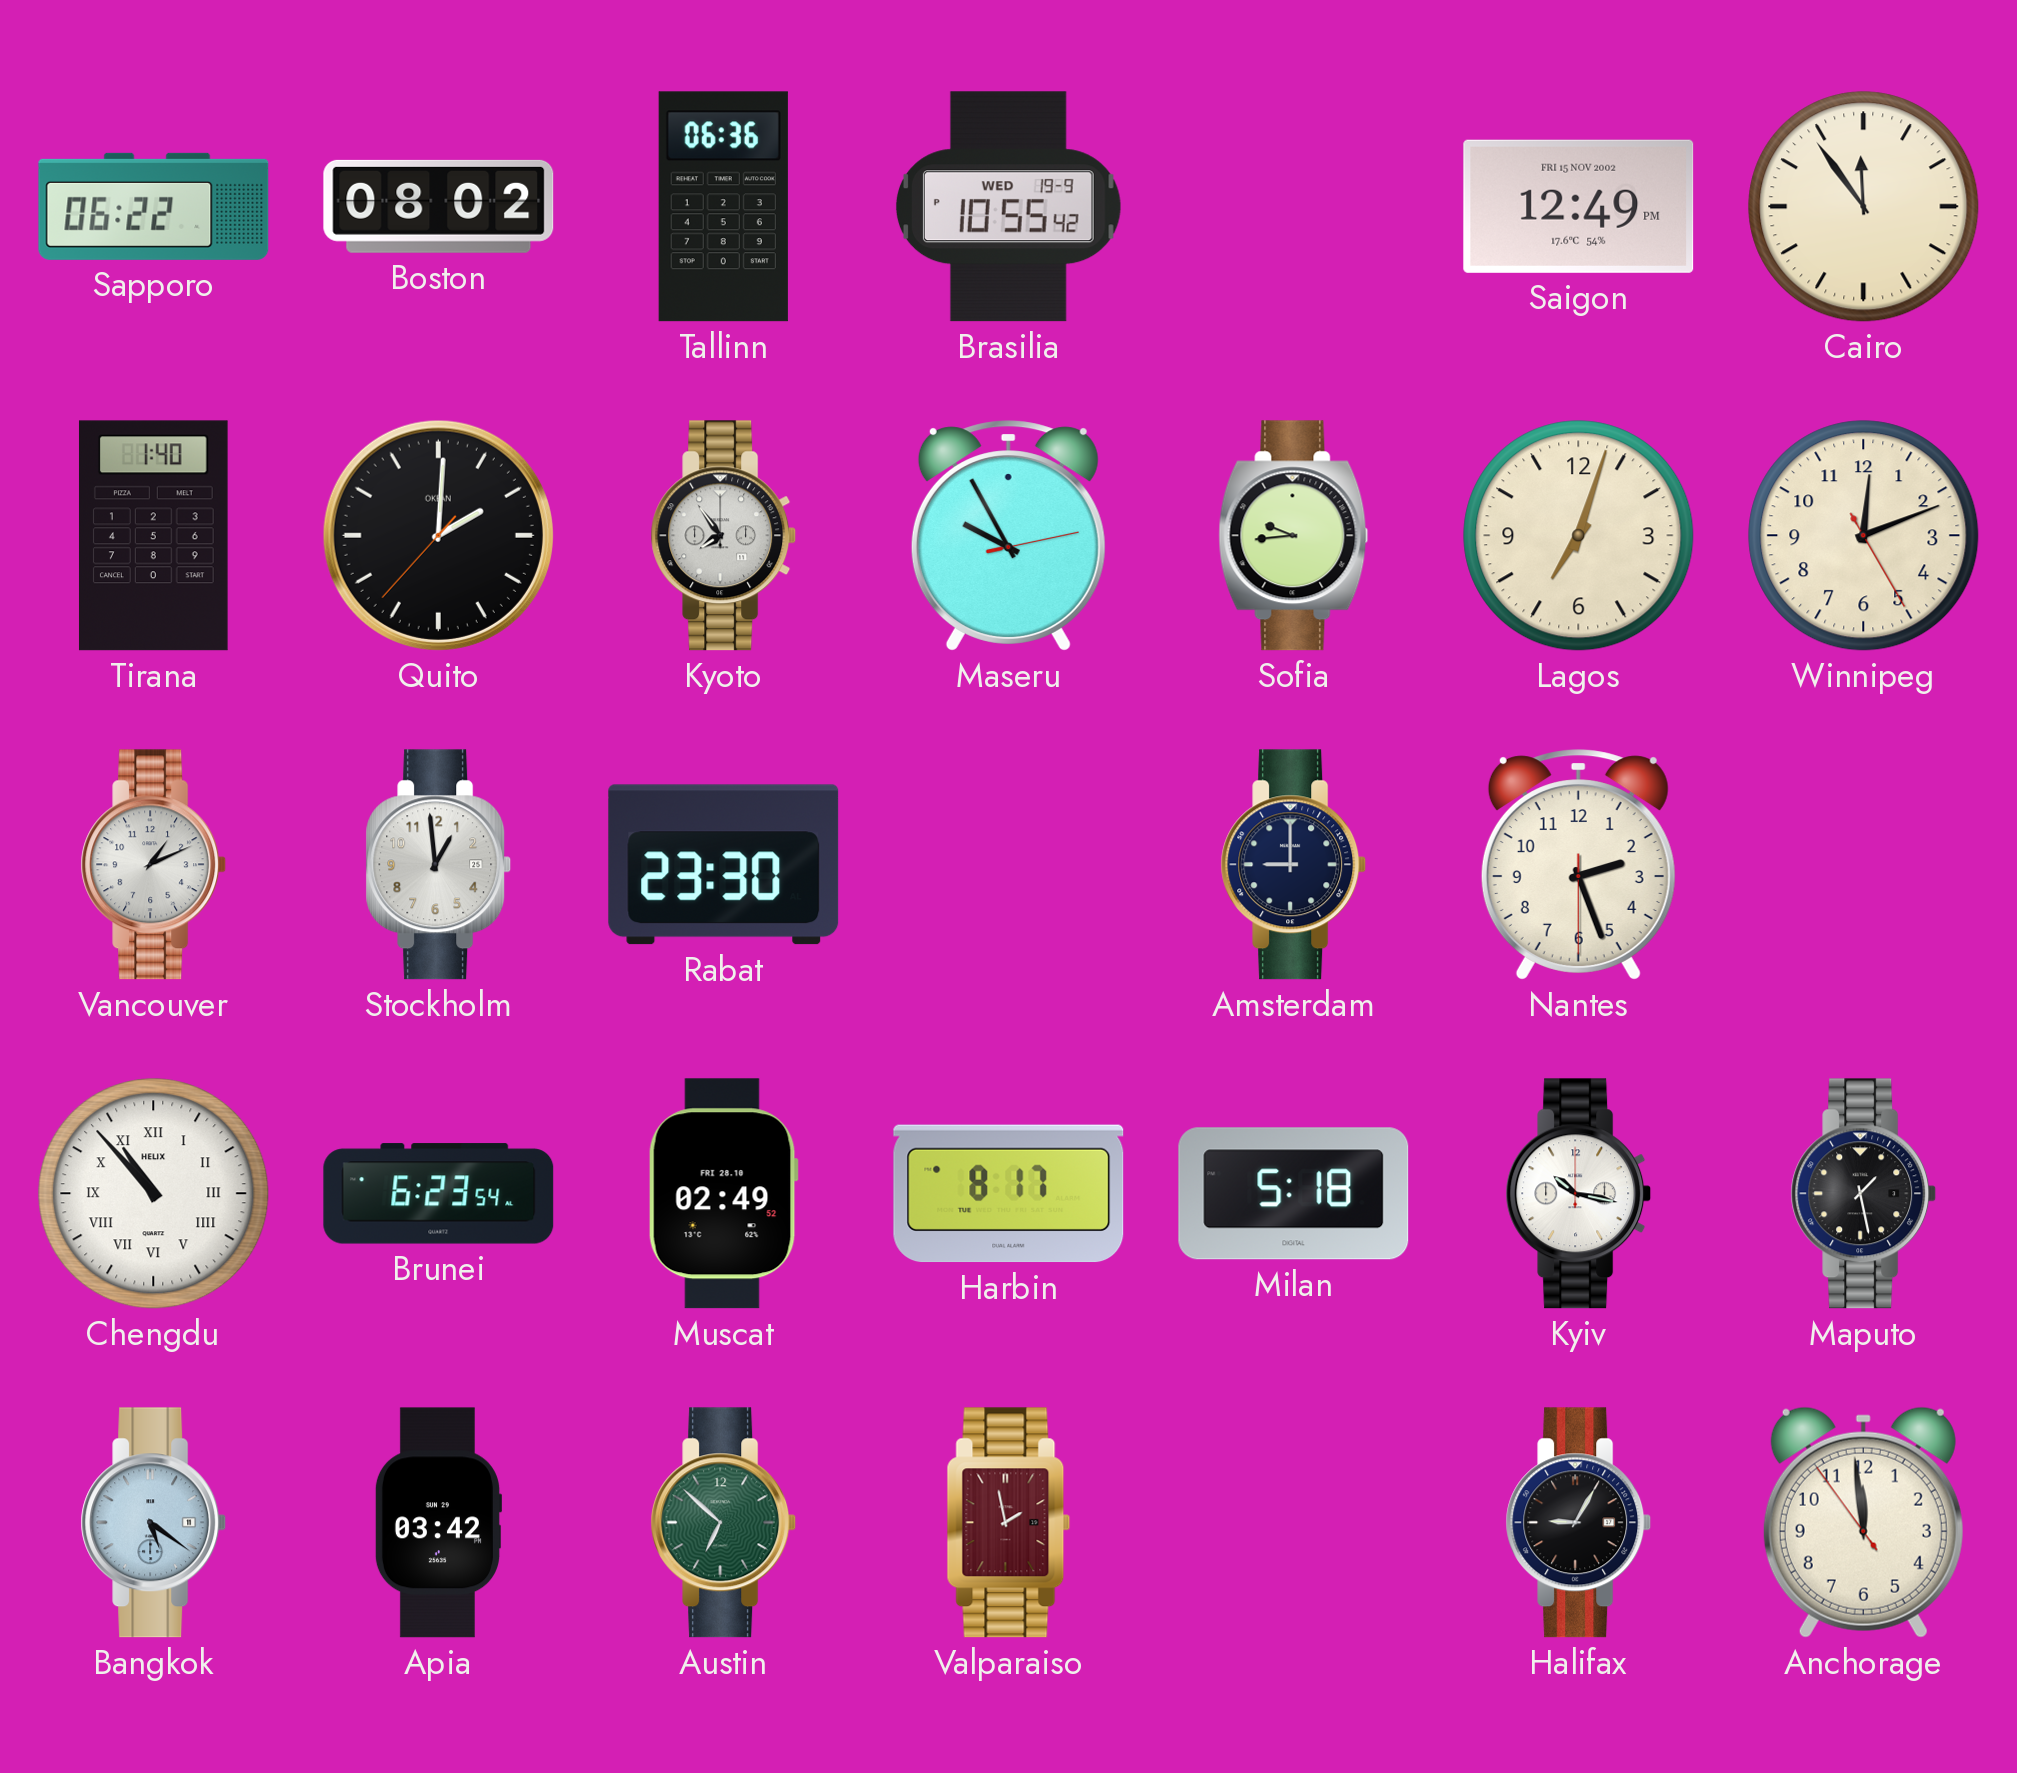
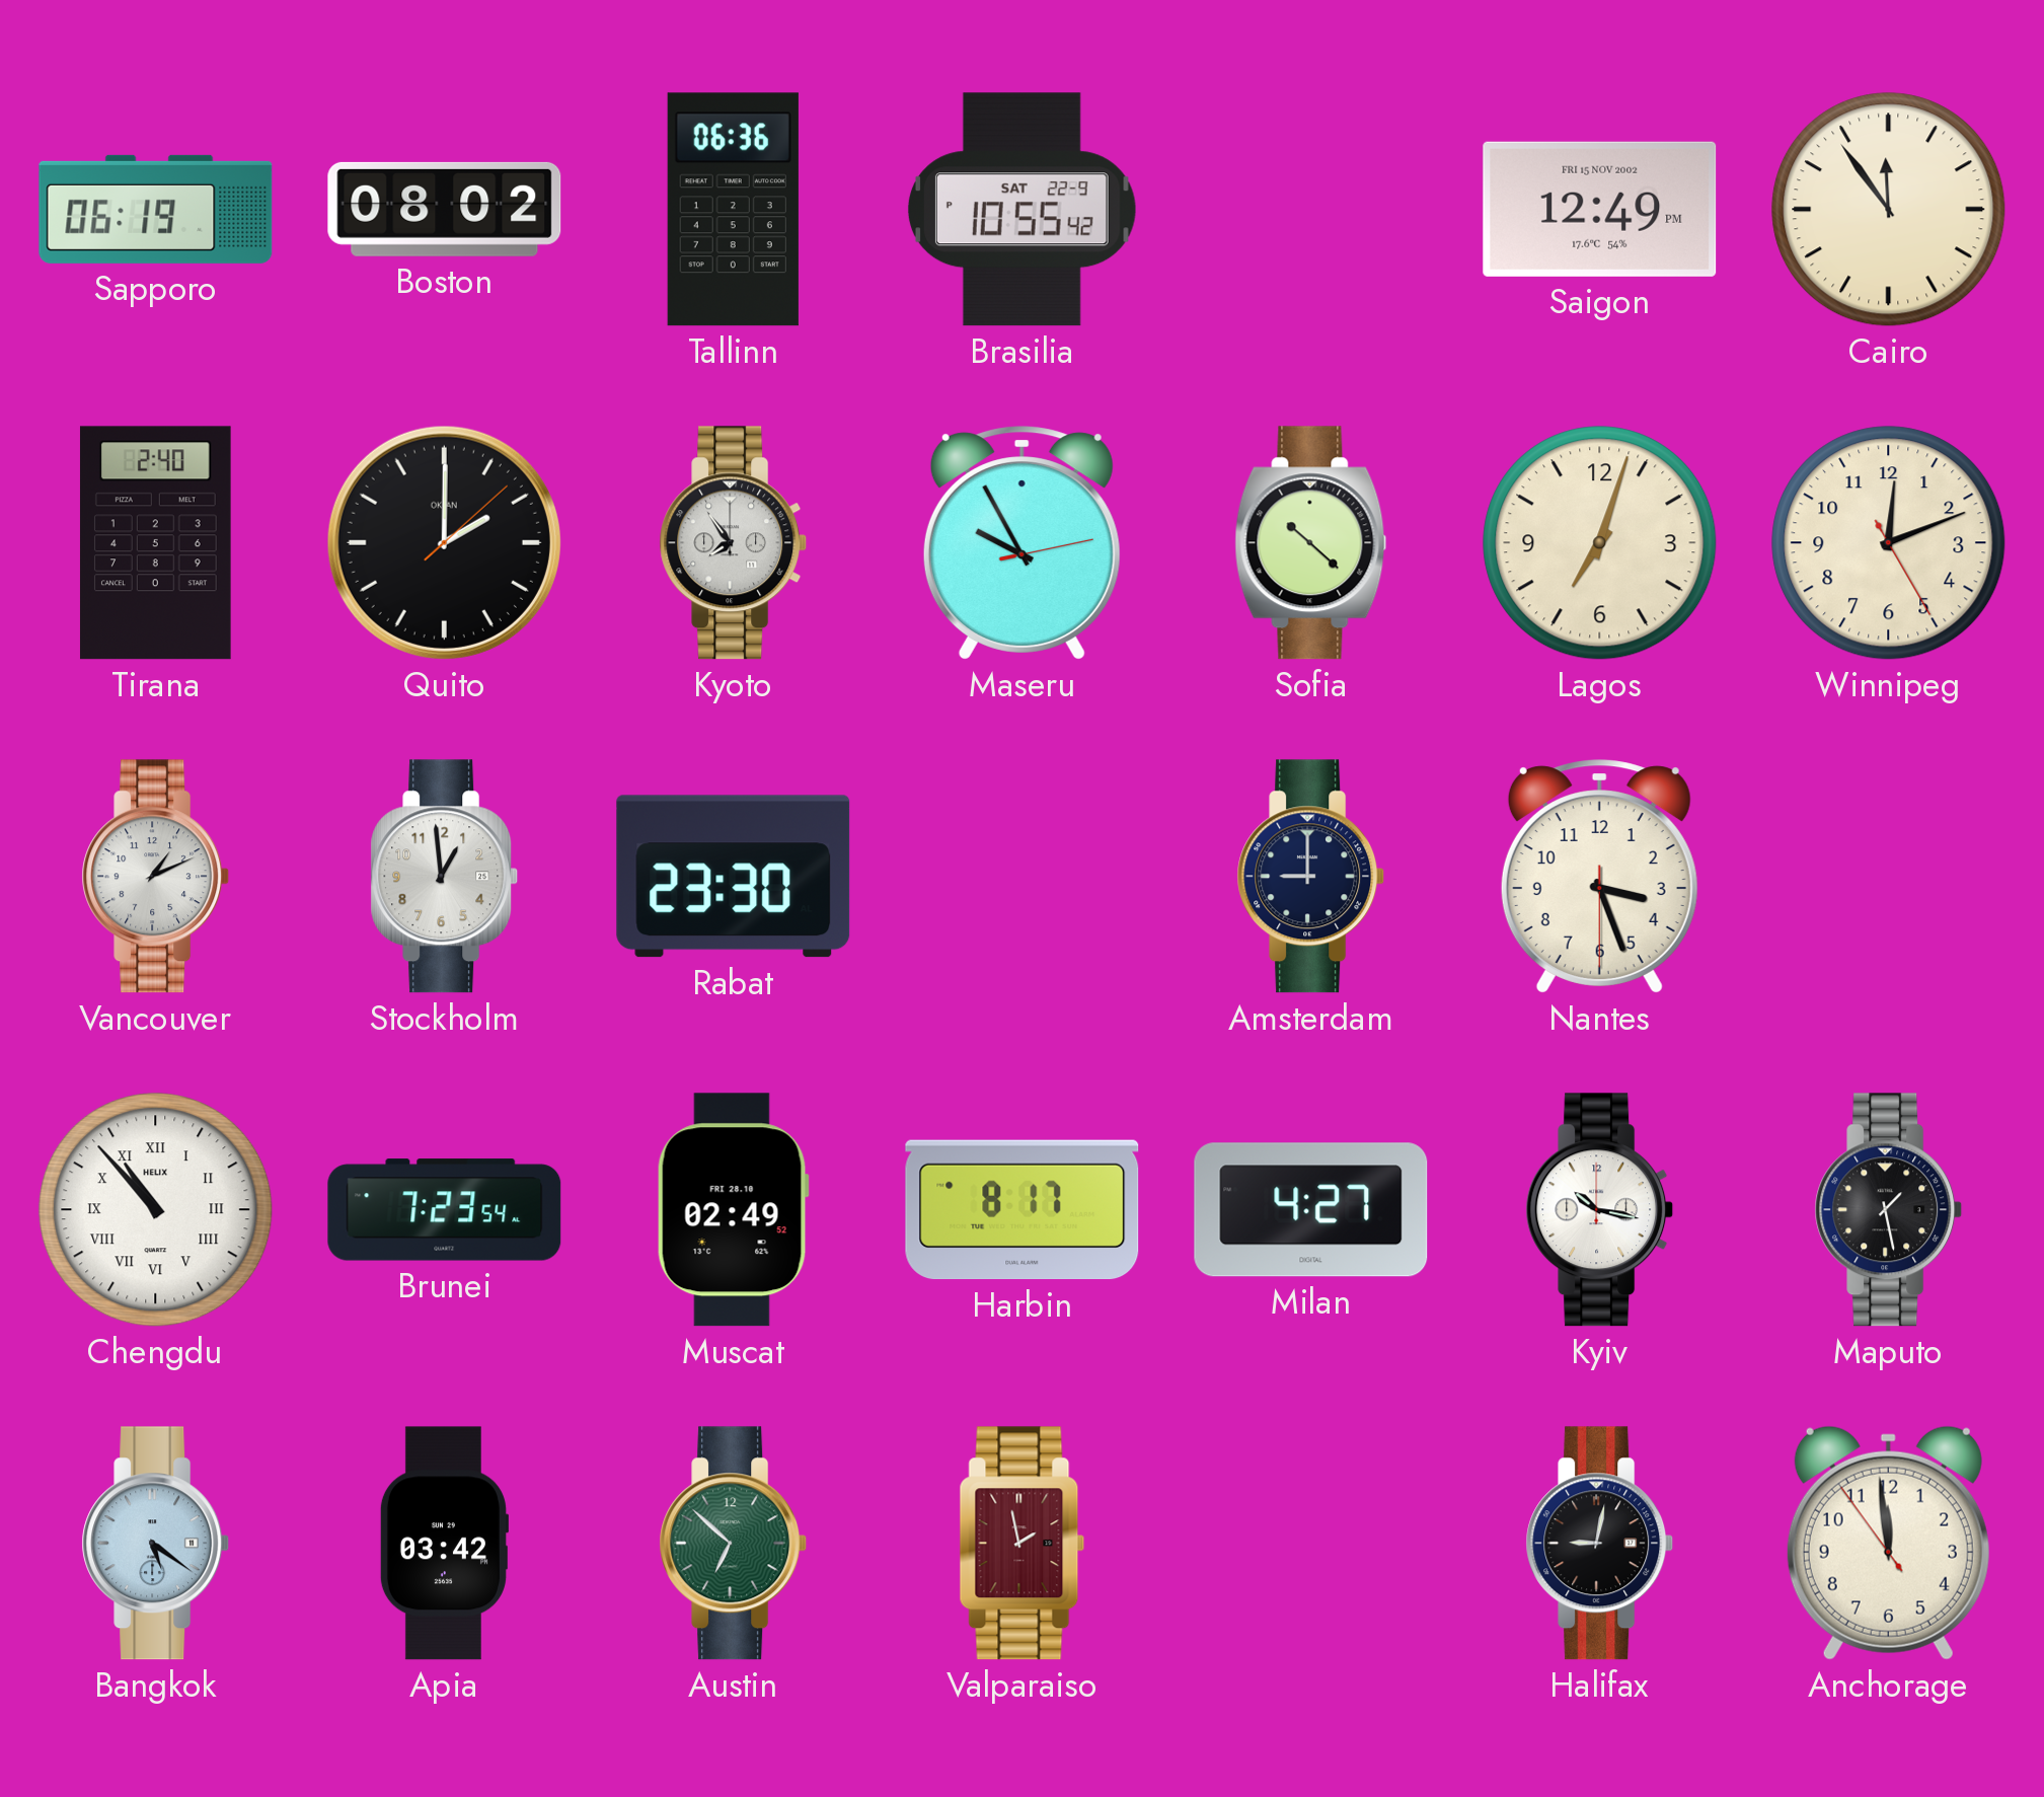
Sapporo: 06:22 -> 06:19
Brasilia date: WED 19-9 -> SAT 22-9
Tirana: 1:40 -> 2:40
Quito: 2:00:37 -> 2:00:08
Sofia: 9:44 -> 10:22
Nantes: 2:26 -> 3:26
Brunei: 6:23 -> 7:23
Milan: 5:18 -> 4:27
Halifax: 9:05 -> 9:02
